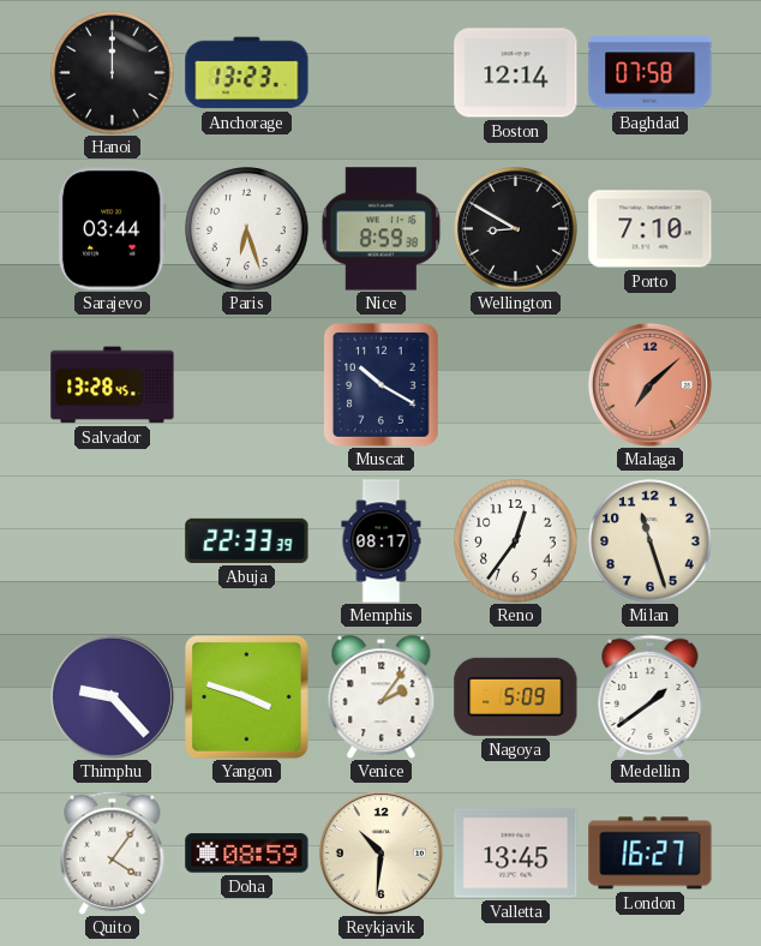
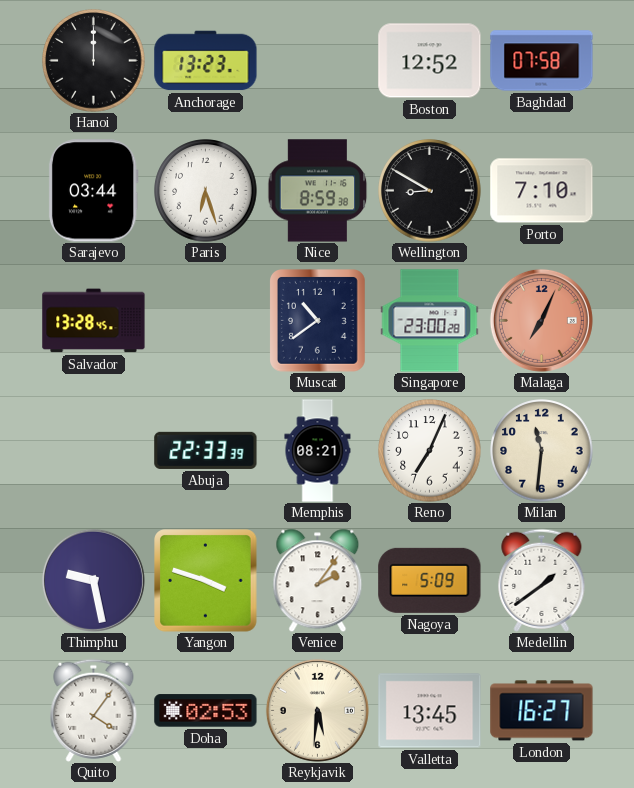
Boston: 12:14 -> 12:52
Muscat: 10:20 -> 10:39
Singapore: none -> 23:00
Malaga: 7:08 -> 7:04
Memphis: 08:17 -> 08:21
Reno: 12:36 -> 7:04
Milan: 11:27 -> 11:31
Thimphu: 9:23 -> 9:28
Doha: 08:59 -> 02:53
Reykjavik: 10:31 -> 5:31
